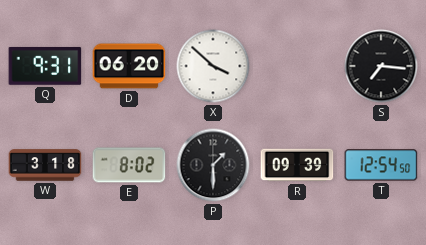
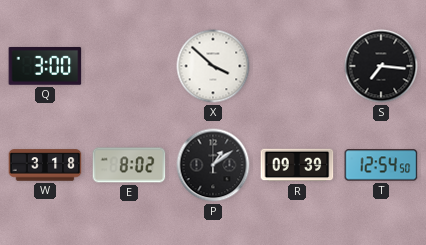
Q: 9:31 -> 3:00
D: 06:20 -> none
P: 1:30 -> 1:09
